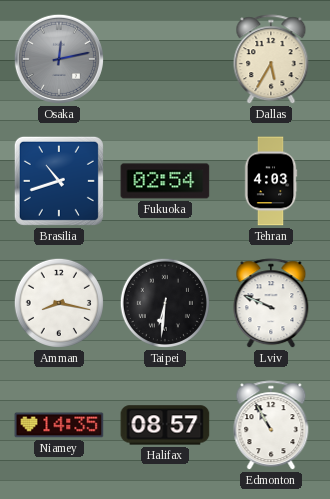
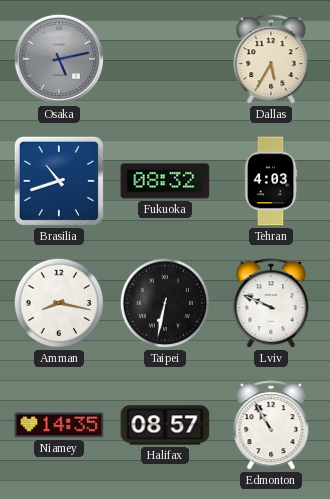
Osaka: 12:13 -> 5:13
Fukuoka: 02:54 -> 08:32
Taipei: 6:31 -> 6:32
